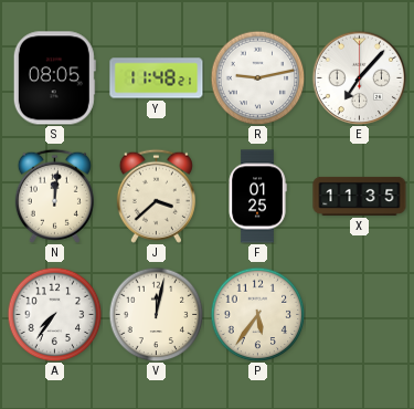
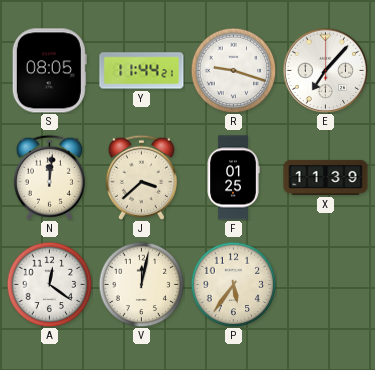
Y: 11:48 -> 11:44
R: 9:13 -> 9:18
X: 11:35 -> 11:39
A: 7:36 -> 12:21
